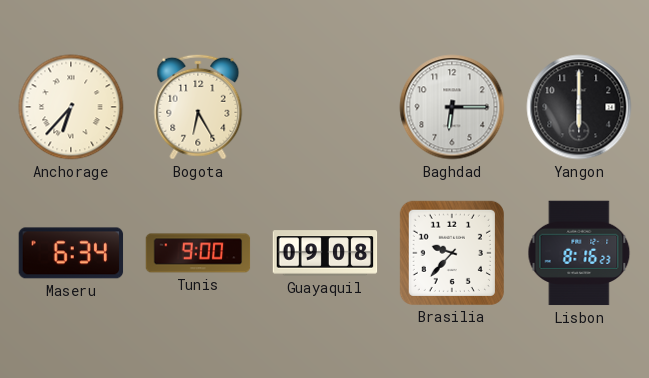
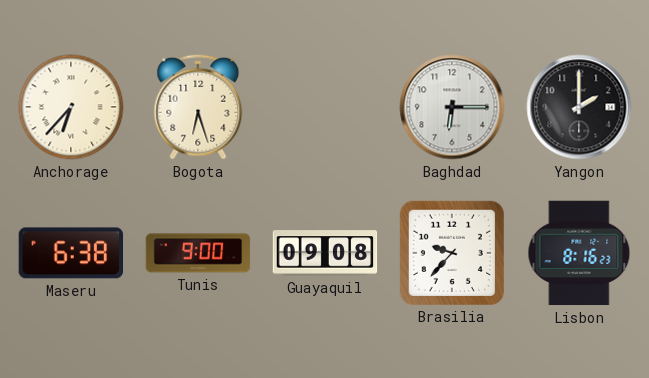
Bogota: 6:25 -> 6:27
Yangon: 6:00 -> 2:00
Maseru: 6:34 -> 6:38
